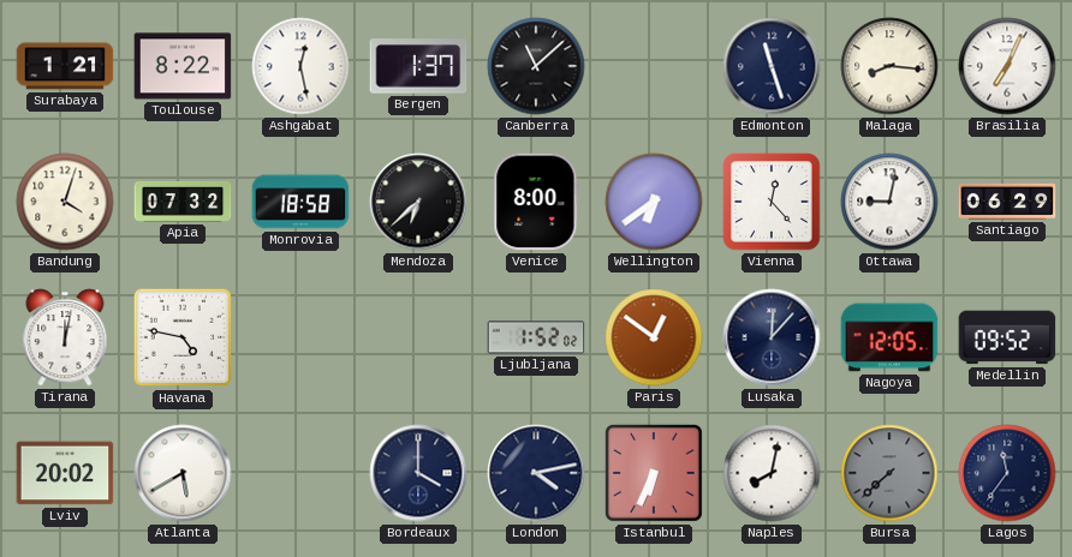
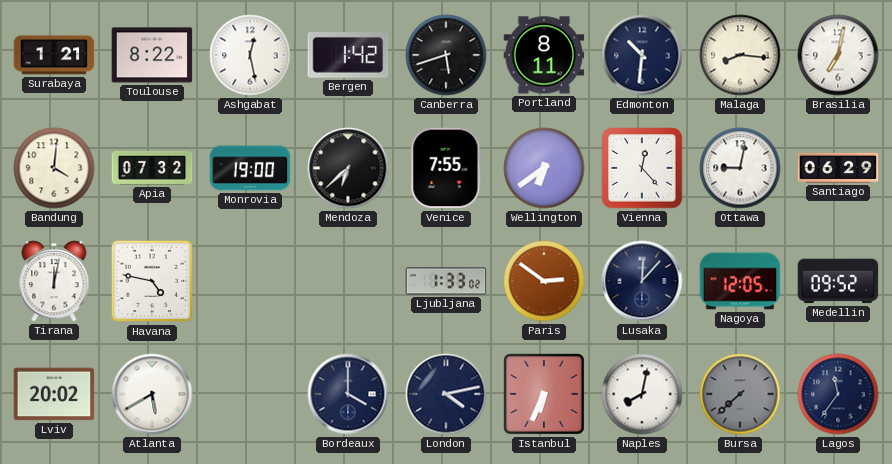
Bergen: 1:37 -> 1:42
Canberra: 11:08 -> 5:42
Portland: none -> 8:11
Edmonton: 11:27 -> 10:31
Brasilia: 7:04 -> 7:02
Bandung: 4:03 -> 4:01
Monrovia: 18:58 -> 19:00
Venice: 8:00 -> 7:55
Ljubljana: 1:52 -> 1:33
Paris: 12:51 -> 2:51
